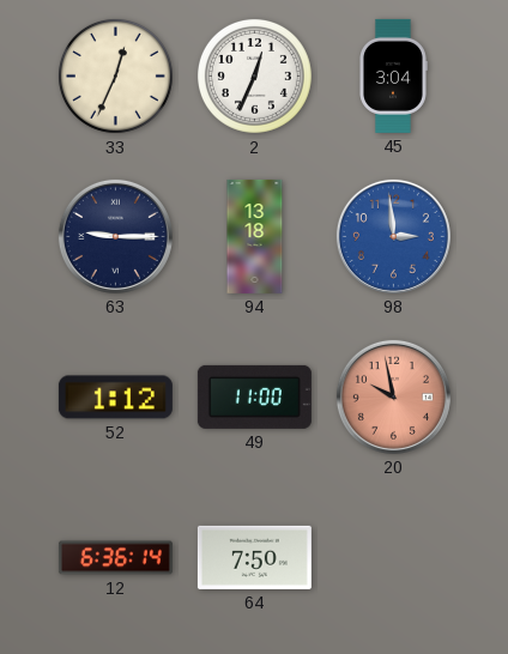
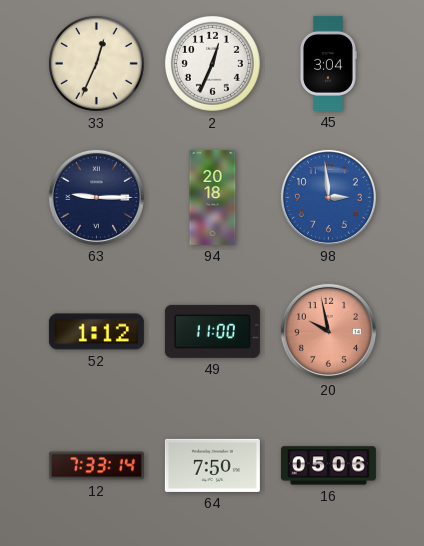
94: 13:18 -> 20:18
12: 6:36 -> 7:33
16: none -> 05:06
